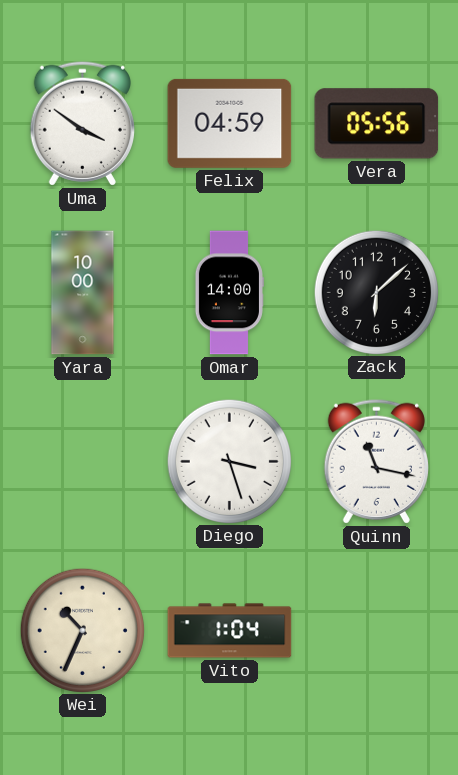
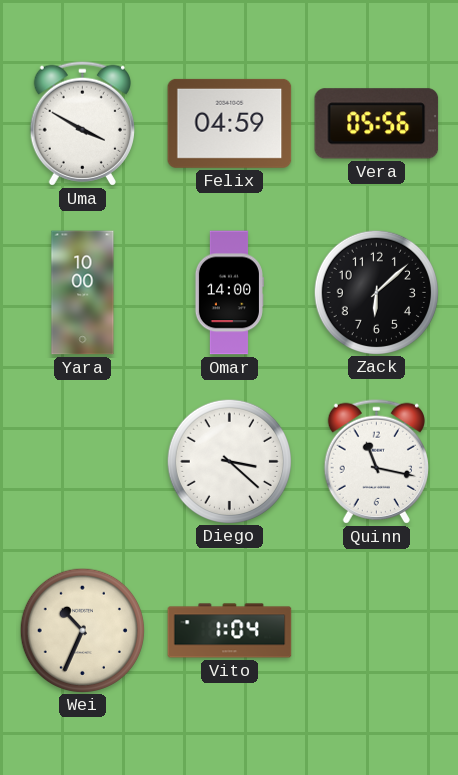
Uma: 3:51 -> 3:50
Diego: 3:27 -> 3:22
